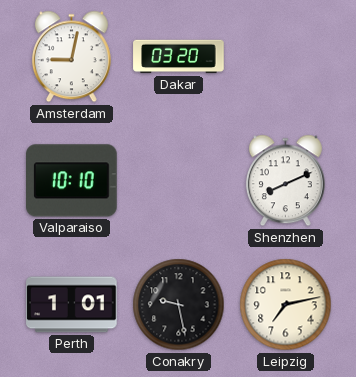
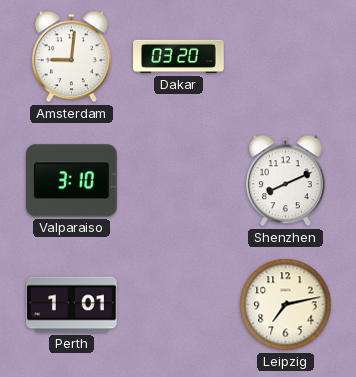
Amsterdam: 9:02 -> 9:01
Valparaiso: 10:10 -> 3:10
Conakry: 9:28 -> none
